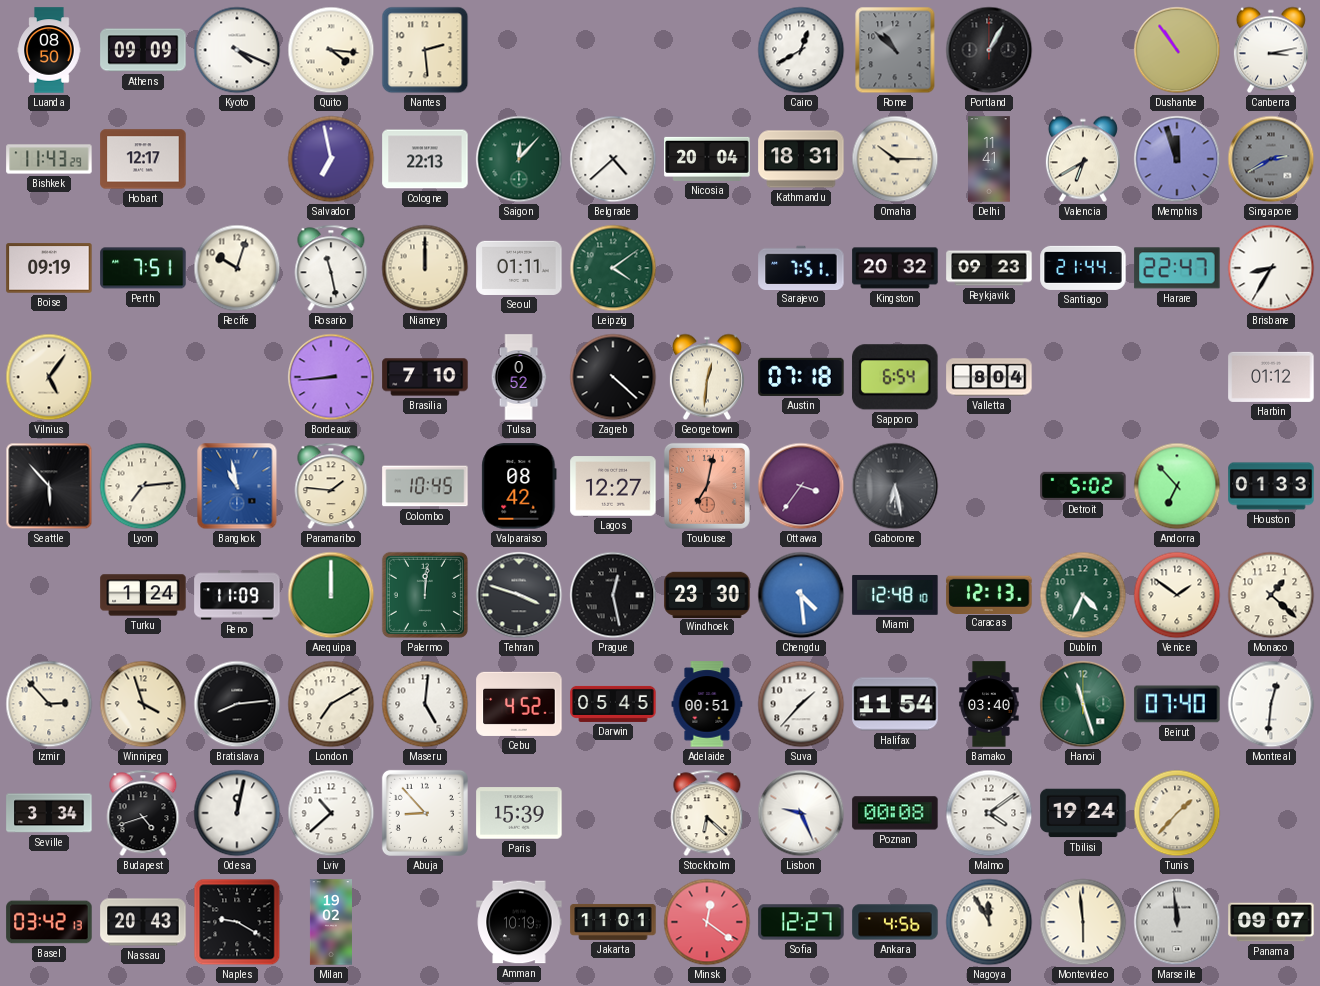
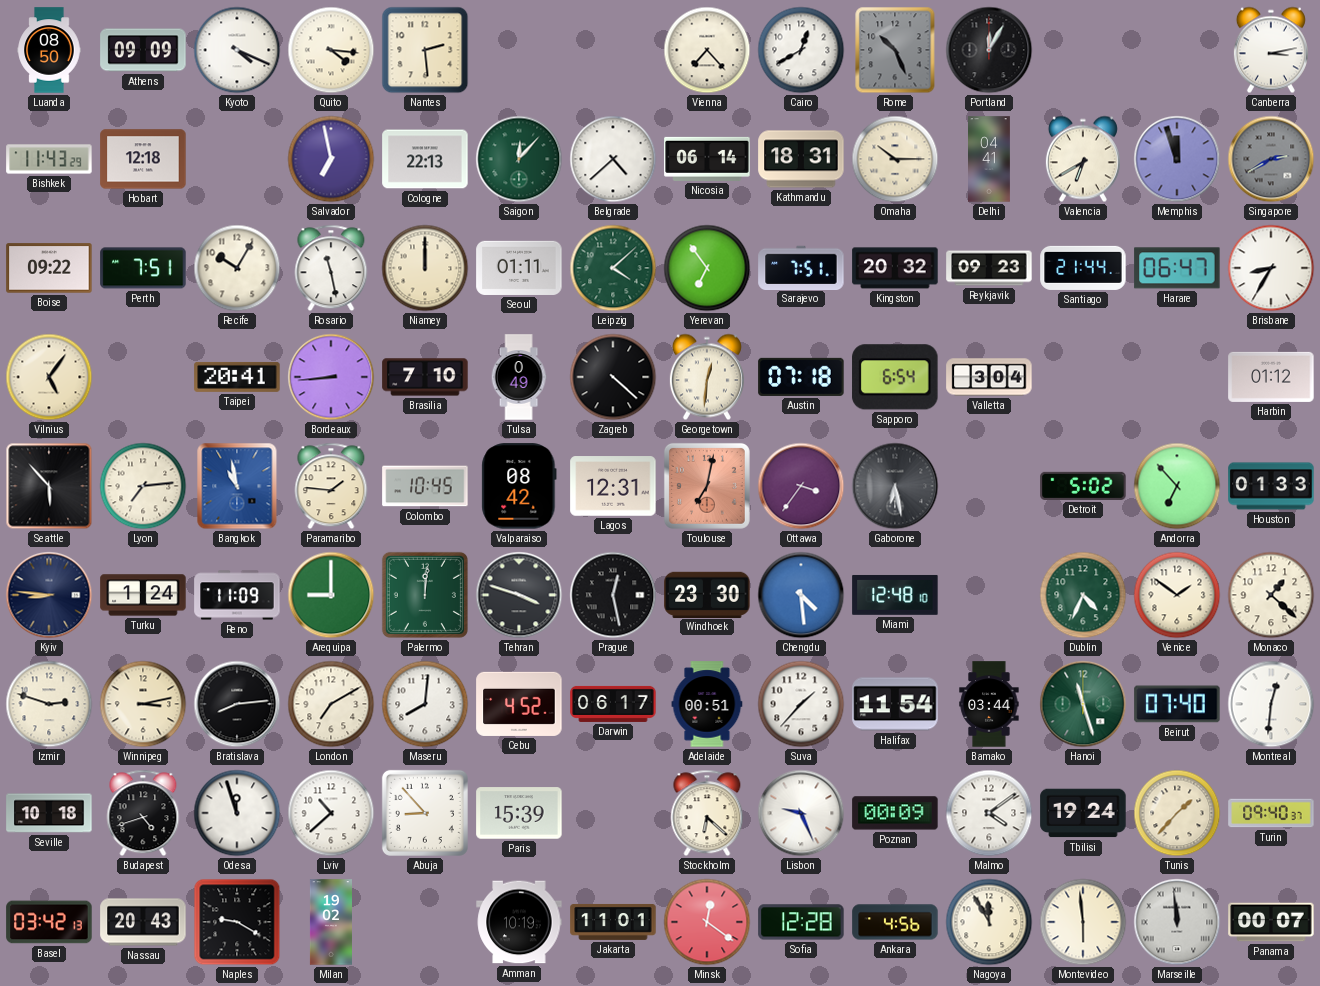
Vienna: none -> 7:23
Rome: 10:52 -> 10:26
Portland: 1:05 -> 12:05
Dushanbe: 10:54 -> none
Hobart: 12:17 -> 12:18
Nicosia: 20:04 -> 06:14
Delhi: 11:41 -> 04:41
Boise: 09:19 -> 09:22
Recife: 10:03 -> 10:05
Leipzig: 4:09 -> 4:08
Yerevan: none -> 6:54
Harare: 22:47 -> 06:47
Taipei: none -> 20:41
Tulsa: 0:52 -> 0:49
Valletta: 8:04 -> 3:04
Lagos: 12:27 -> 12:31
Kyiv: none -> 8:46
Arequipa: 12:00 -> 9:00
Caracas: 12:13 -> none
Izmir: 2:53 -> 2:48
Winnipeg: 3:57 -> 3:13
Maseru: 5:01 -> 8:01
Darwin: 05:45 -> 06:17
Bamako: 03:40 -> 03:44
Seville: 3:34 -> 10:18
Odesa: 12:02 -> 11:57
Poznan: 00:08 -> 00:09
Turin: none -> 09:40
Sofia: 12:27 -> 12:28
Panama: 09:07 -> 00:07
